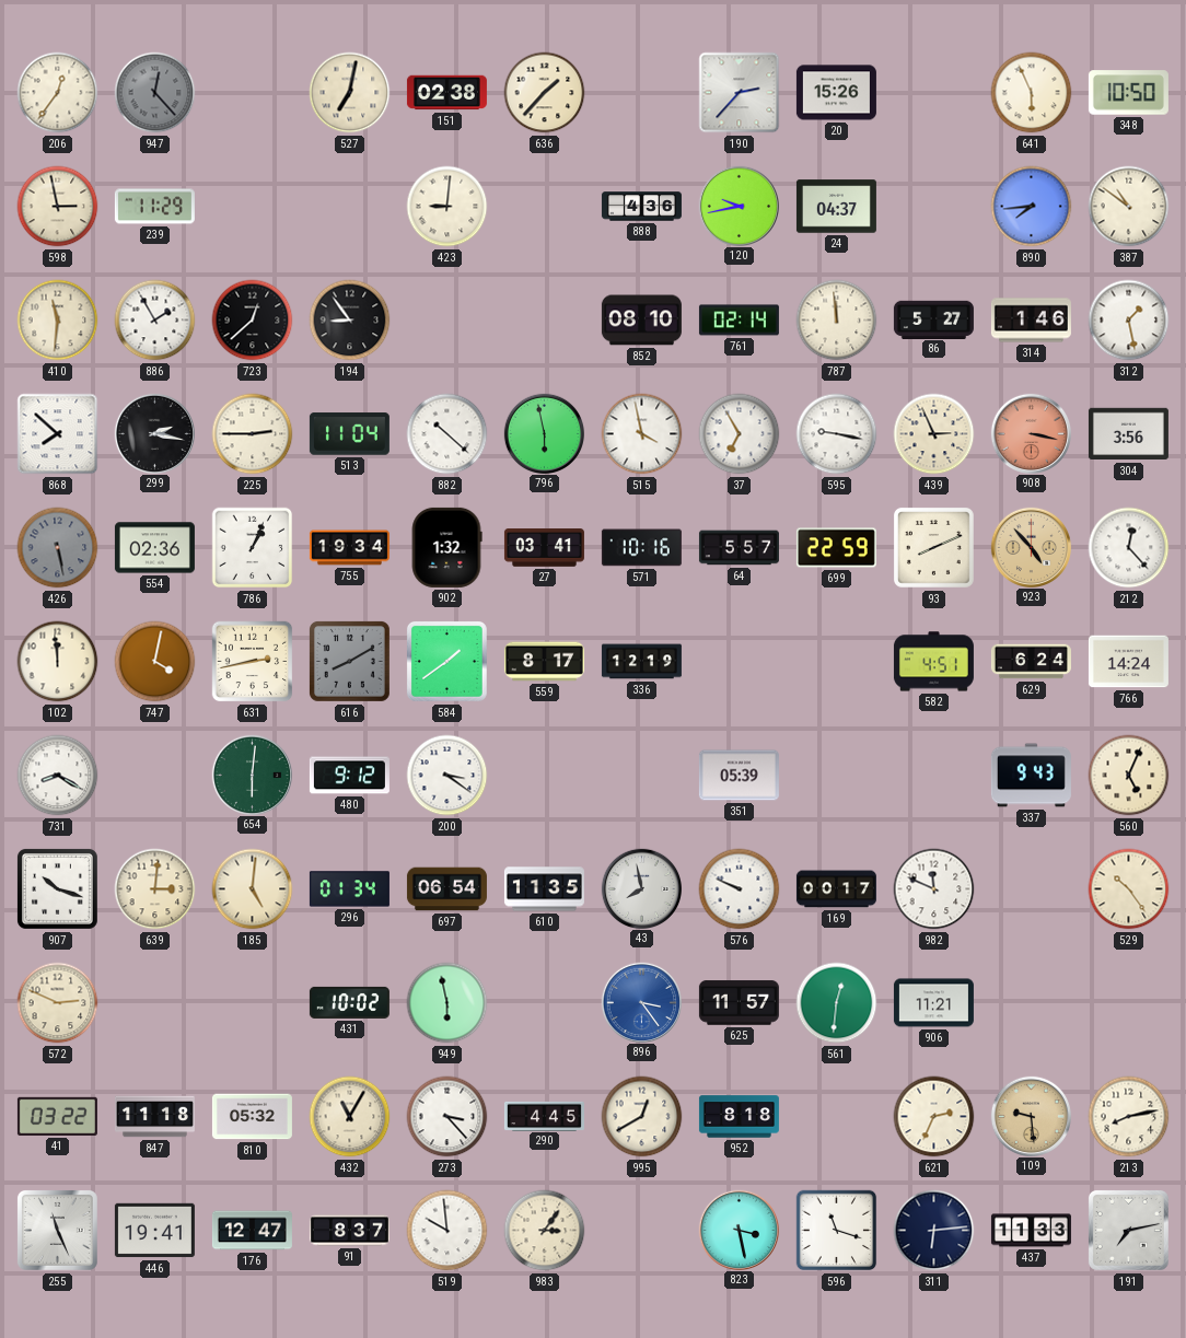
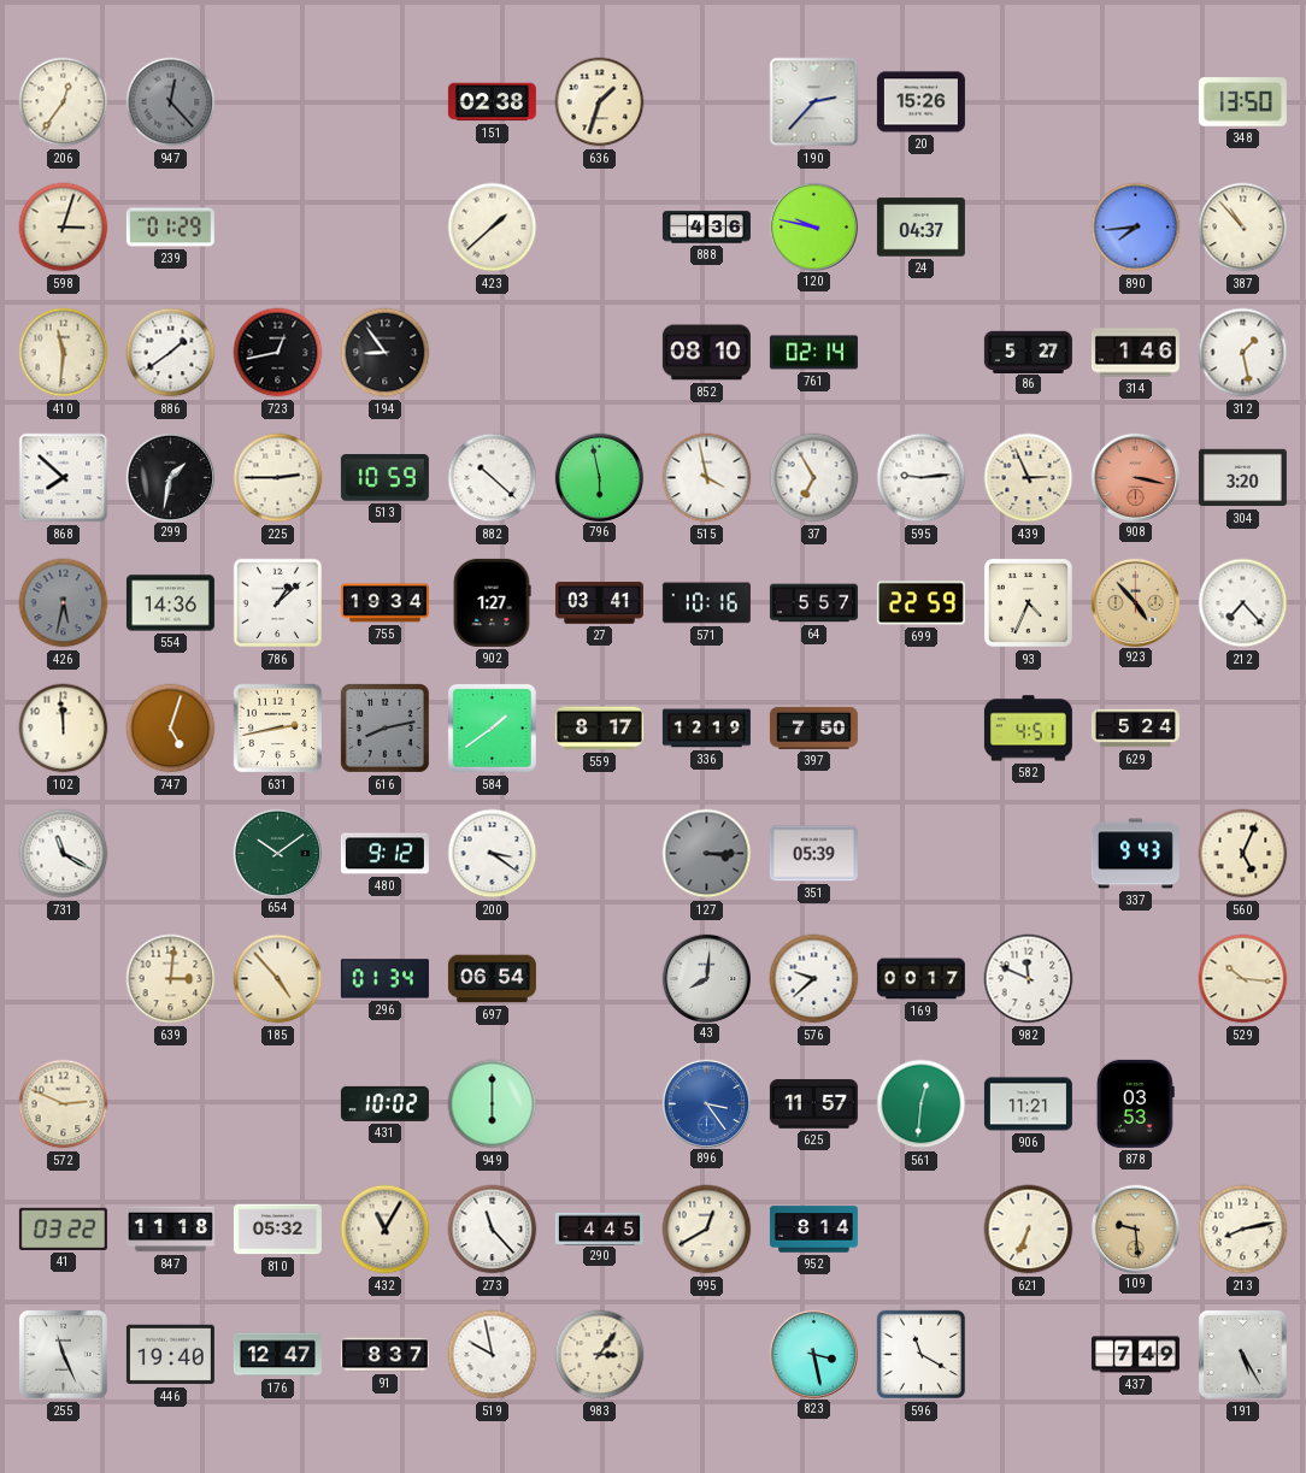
527: 7:02 -> none
636: 1:37 -> 1:33
641: 5:56 -> none
348: 10:50 -> 13:50
598: 2:58 -> 3:03
239: 11:29 -> 01:29
423: 9:01 -> 1:38
120: 9:43 -> 9:47
387: 10:51 -> 10:53
886: 1:55 -> 1:39
723: 12:38 -> 12:43
787: 11:59 -> none
299: 2:17 -> 1:32
513: 11:04 -> 10:59
595: 9:17 -> 9:14
304: 3:56 -> 3:20
426: 5:28 -> 5:32
554: 02:36 -> 14:36
786: 1:04 -> 1:08
902: 1:32 -> 1:27
93: 8:11 -> 4:34
212: 12:23 -> 7:23
747: 4:02 -> 5:03
616: 8:10 -> 8:13
397: none -> 7:50
629: 6:24 -> 5:24
766: 14:24 -> none
731: 8:20 -> 11:20
654: 6:01 -> 10:09
127: none -> 3:15
907: 10:18 -> none
185: 5:01 -> 4:53
610: 11:35 -> none
43: 7:58 -> 8:01
576: 9:49 -> 9:38
529: 10:24 -> 10:16
949: 5:58 -> 6:00
878: none -> 03:53
273: 3:23 -> 11:23
952: 8:18 -> 8:14
621: 2:34 -> 6:34
446: 19:41 -> 19:40
519: 9:59 -> 9:58
596: 11:18 -> 11:20
311: 6:14 -> none
437: 11:33 -> 7:49
191: 7:13 -> 5:25
